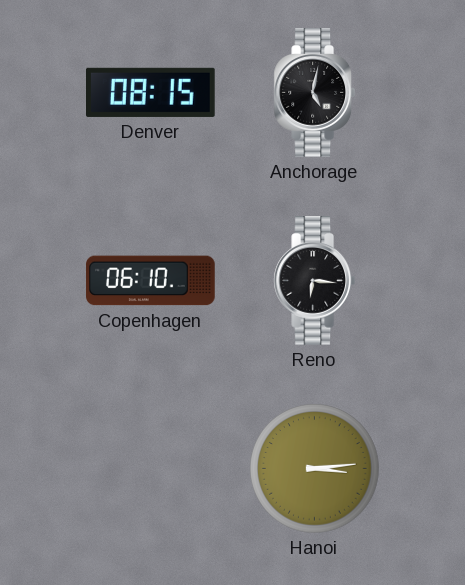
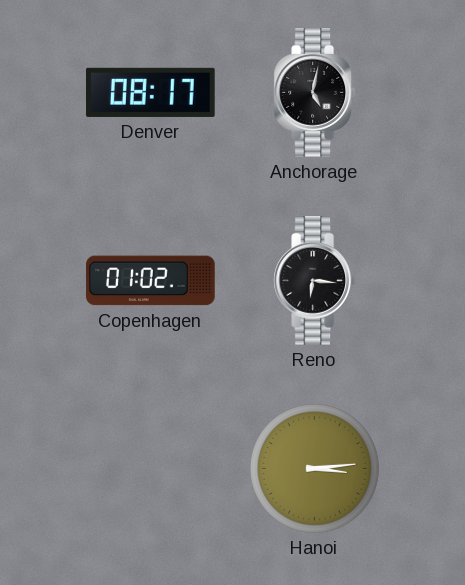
Denver: 08:15 -> 08:17
Copenhagen: 06:10 -> 01:02
